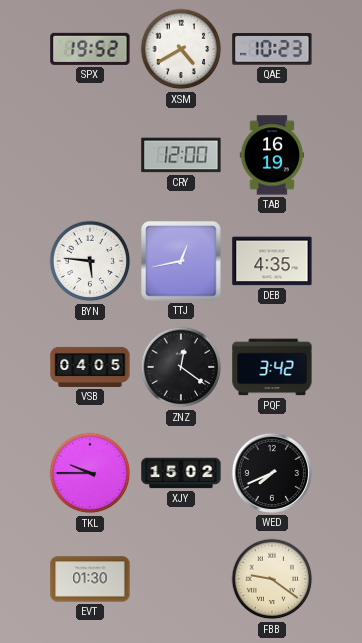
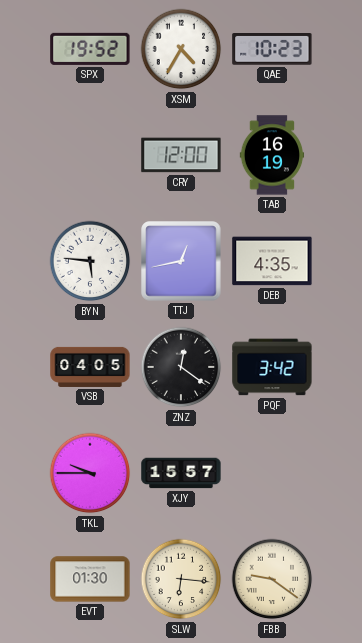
XSM: 4:40 -> 4:35
XJY: 15:02 -> 15:57
WED: 7:41 -> none
SLW: none -> 6:16
